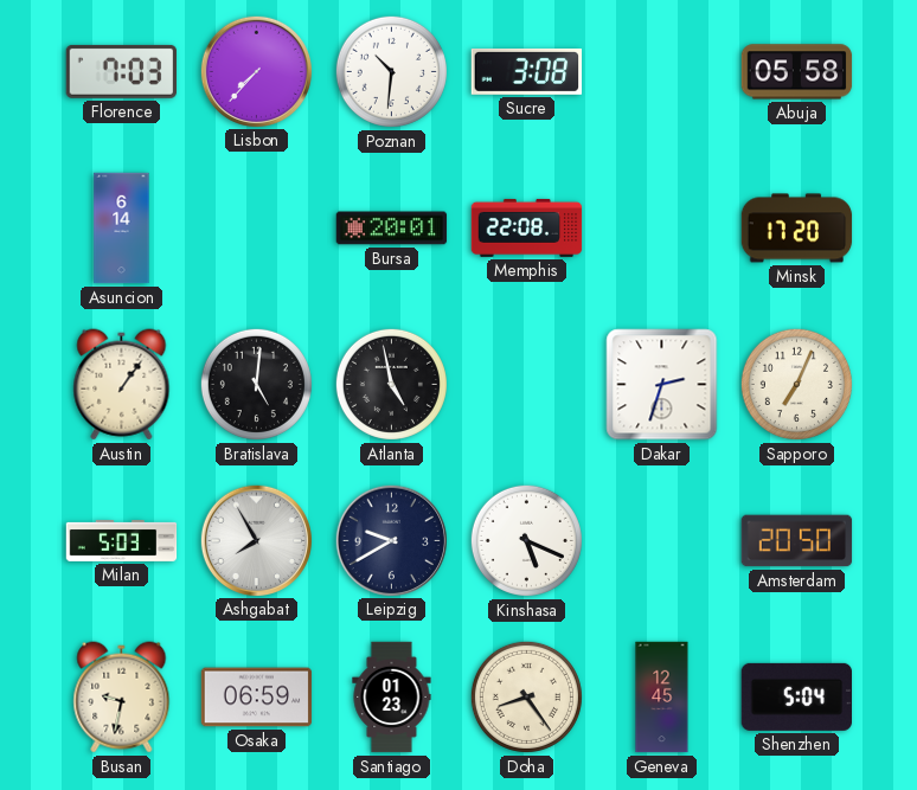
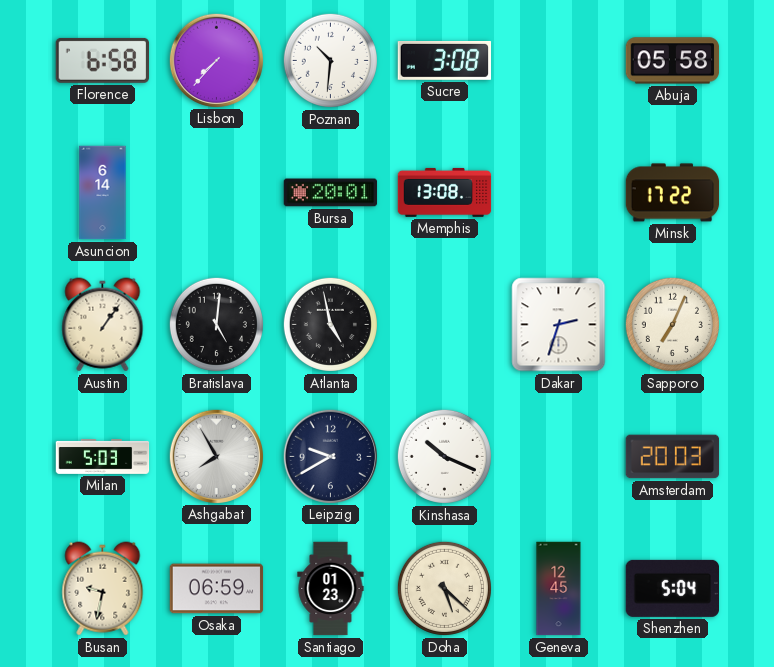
Florence: 7:03 -> 6:58
Memphis: 22:08 -> 13:08
Minsk: 17:20 -> 17:22
Kinshasa: 5:19 -> 10:19
Amsterdam: 20:50 -> 20:03
Doha: 8:24 -> 5:22
